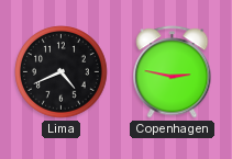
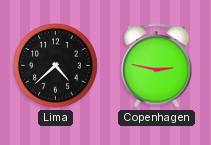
Lima: 4:41 -> 4:38
